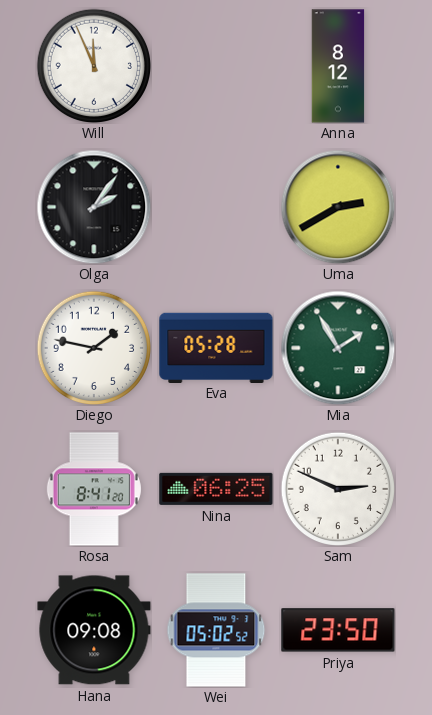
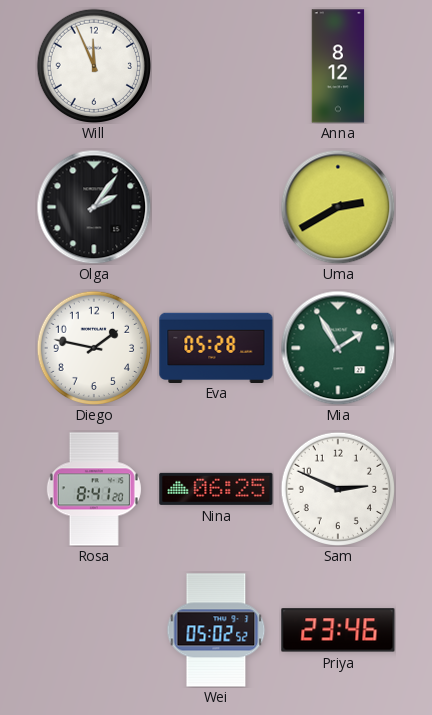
Hana: 09:08 -> none
Priya: 23:50 -> 23:46
